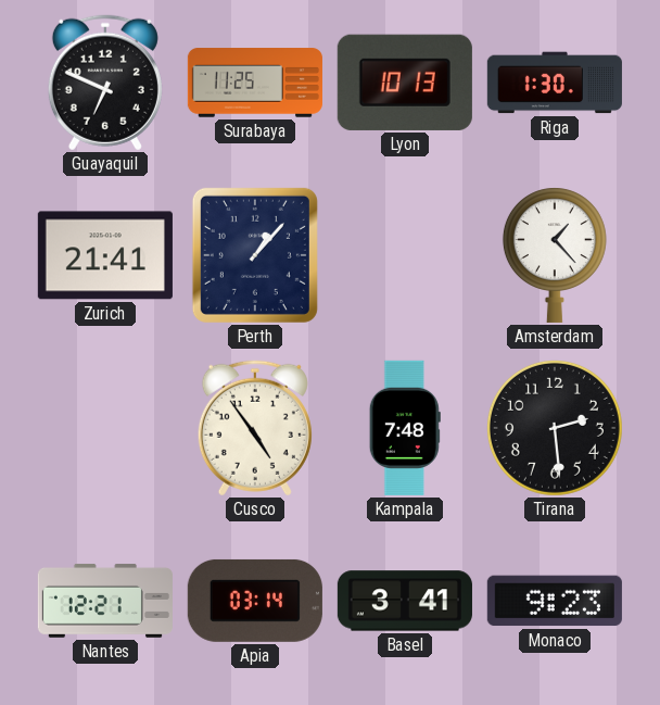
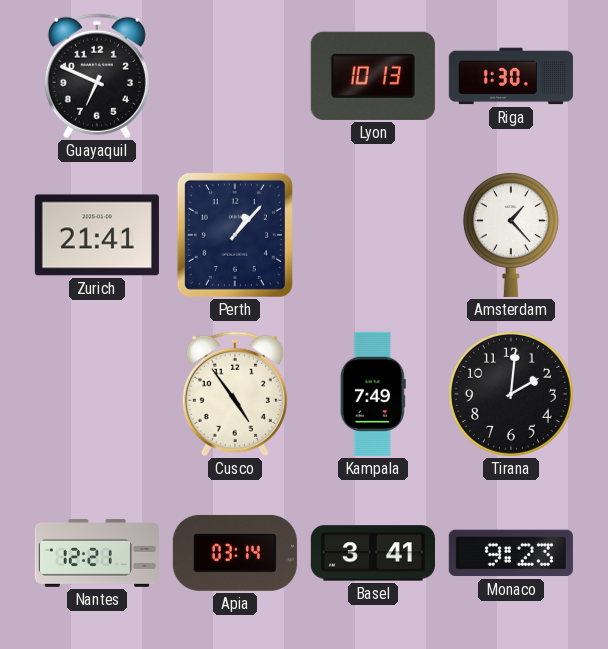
Surabaya: 11:25 -> none
Kampala: 7:48 -> 7:49
Tirana: 2:29 -> 2:01
